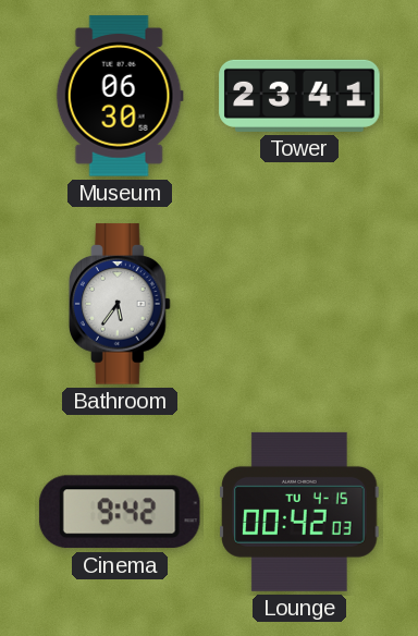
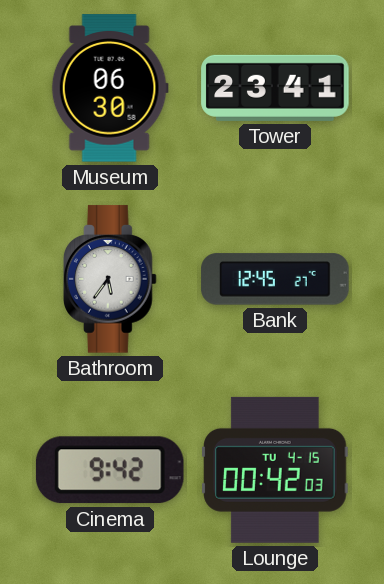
Bank: none -> 12:45
